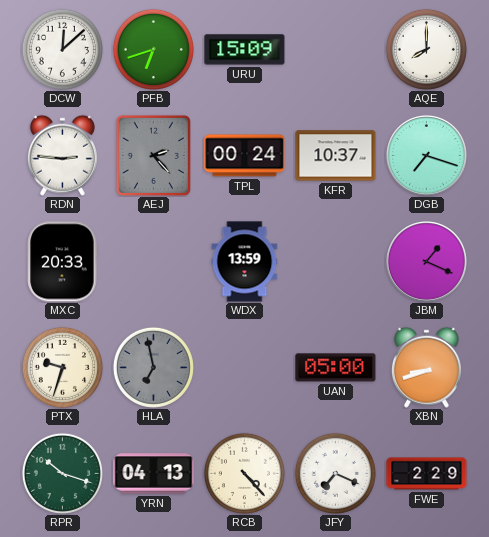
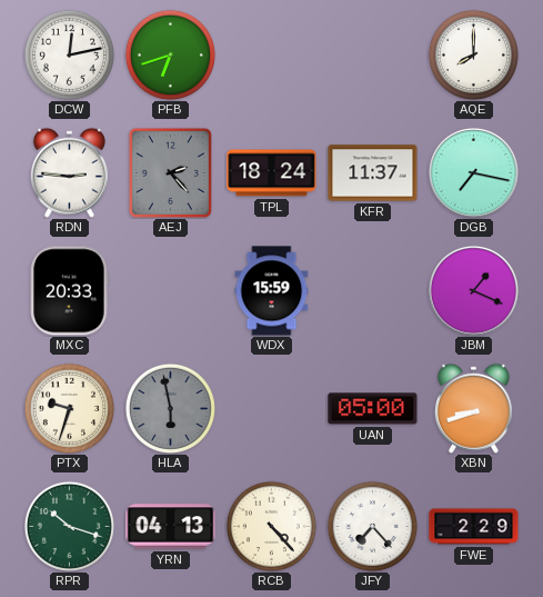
DCW: 12:08 -> 12:13
URU: 15:09 -> none
TPL: 00:24 -> 18:24
KFR: 10:37 -> 11:37
DGB: 7:18 -> 7:17
WDX: 13:59 -> 15:59
HLA: 6:58 -> 5:58
JFY: 7:19 -> 7:23
